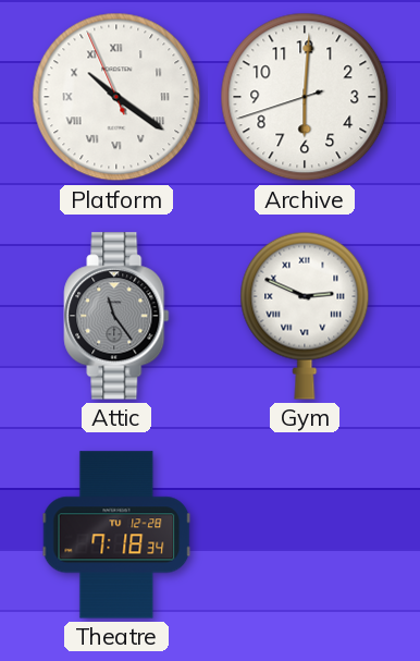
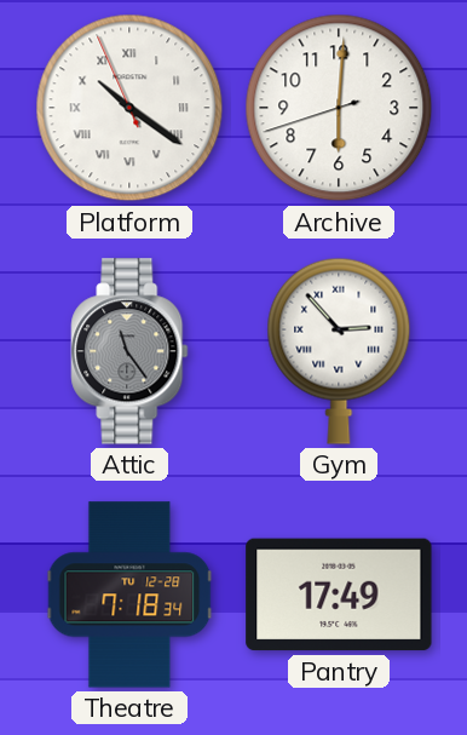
Gym: 2:49 -> 2:53
Pantry: none -> 17:49
